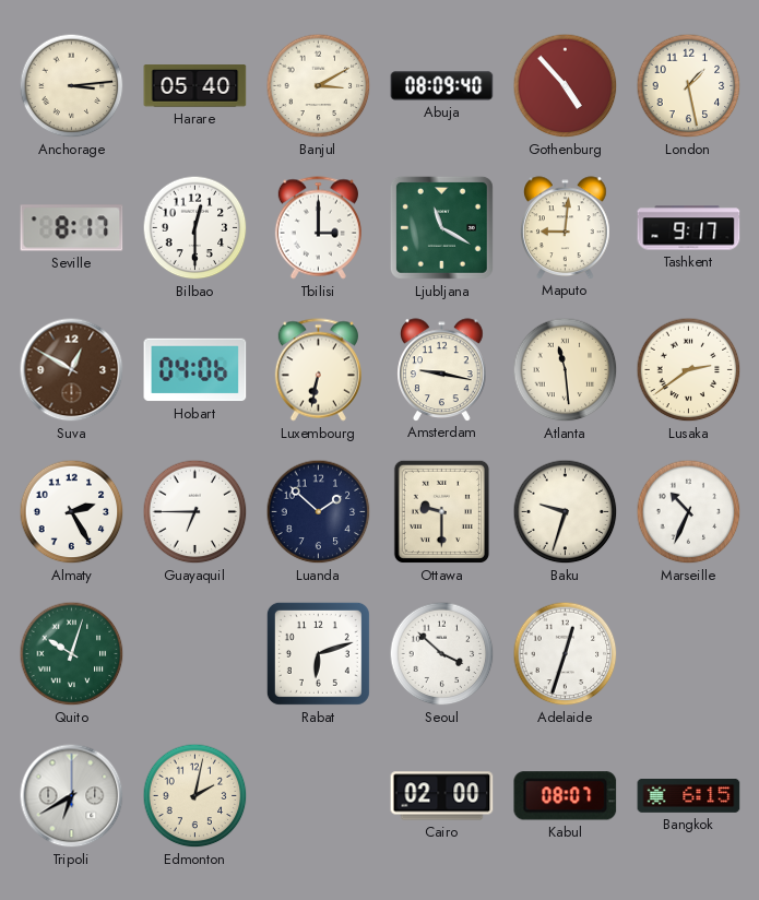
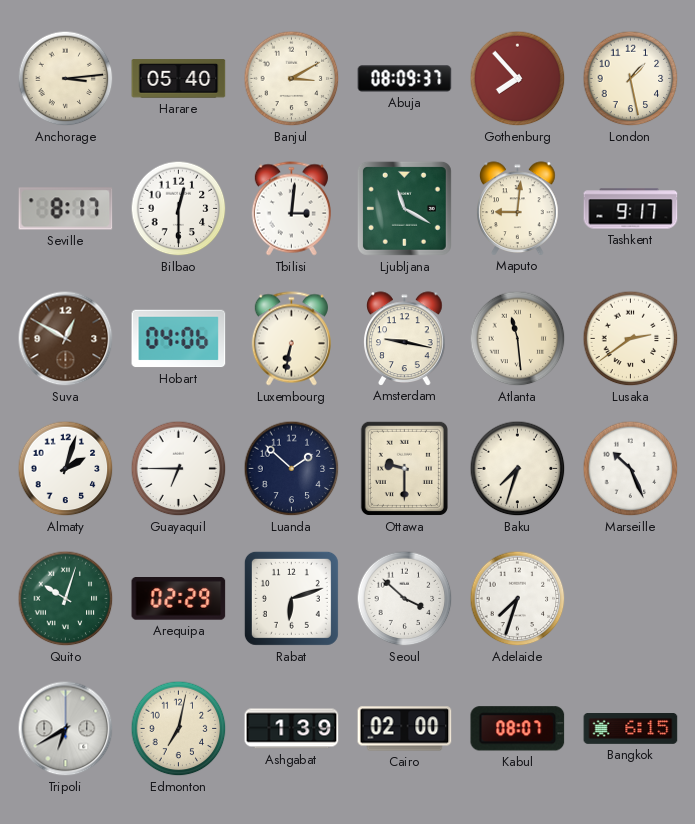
Abuja: 08:09:40 -> 08:09:37
Gothenburg: 4:53 -> 7:53
Tbilisi: 3:00 -> 3:01
Almaty: 2:25 -> 2:03
Baku: 9:33 -> 7:33
Marseille: 10:34 -> 10:26
Arequipa: none -> 02:29
Adelaide: 12:33 -> 7:33
Edmonton: 2:02 -> 7:02
Ashgabat: none -> 1:39
